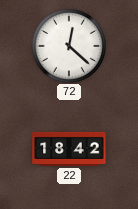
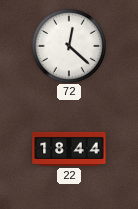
22: 18:42 -> 18:44
